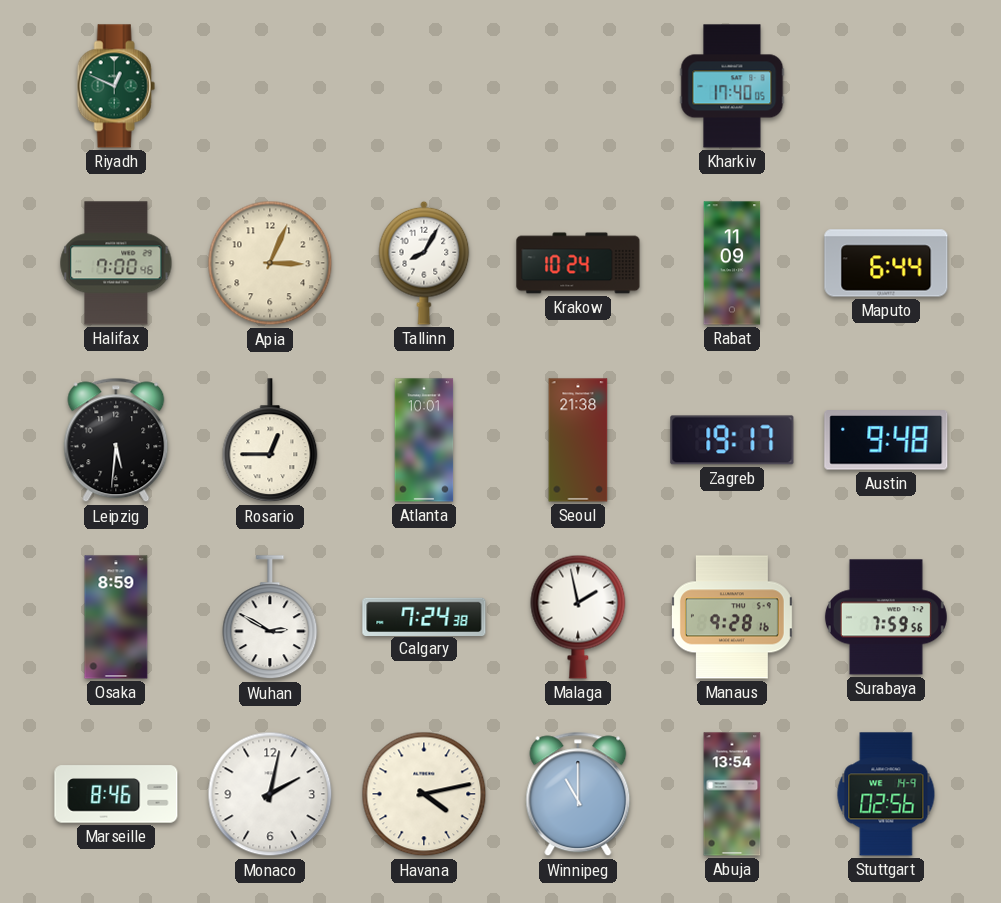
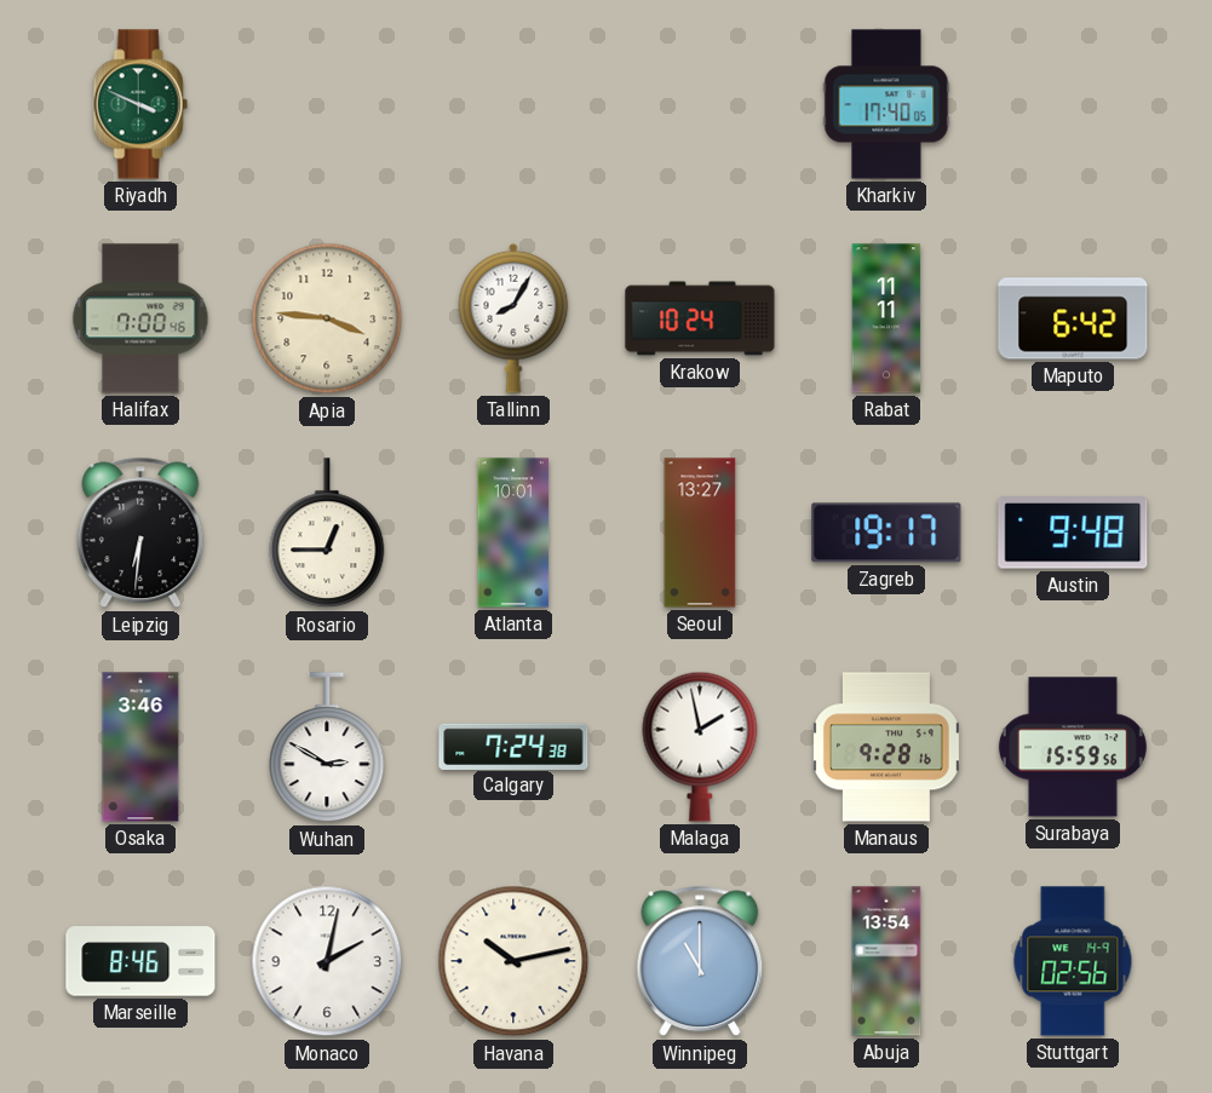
Riyadh: 12:49 -> 3:49
Apia: 3:04 -> 3:46
Rabat: 11:09 -> 11:11
Maputo: 6:44 -> 6:42
Leipzig: 5:31 -> 6:31
Seoul: 21:38 -> 13:27
Osaka: 8:59 -> 3:46
Surabaya: 7:59 -> 15:59
Havana: 4:13 -> 10:13
